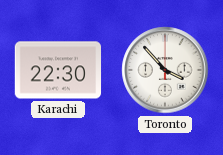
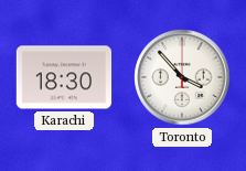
Karachi: 22:30 -> 18:30
